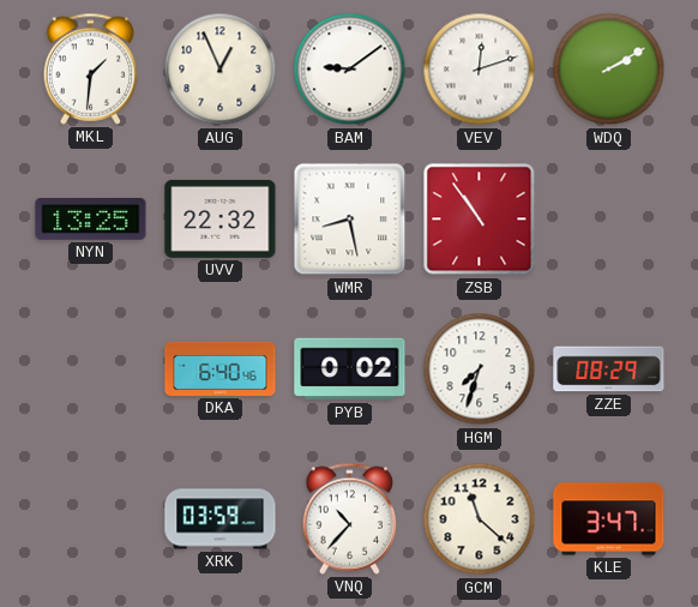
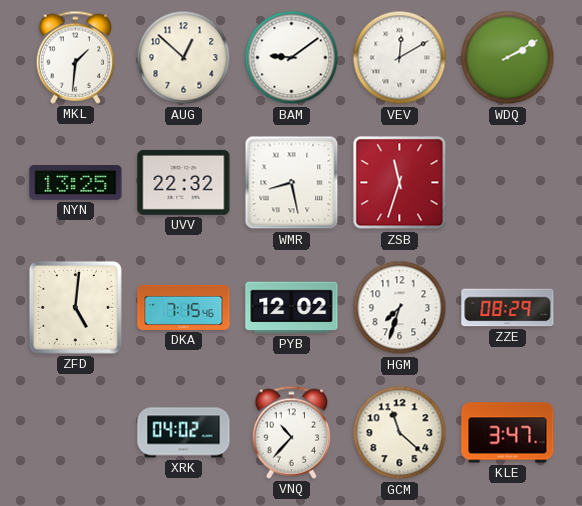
AUG: 12:56 -> 12:52
VEV: 12:12 -> 12:10
ZSB: 10:54 -> 11:33
ZFD: none -> 5:01
DKA: 6:40 -> 7:15
PYB: 0:02 -> 12:02
XRK: 03:59 -> 04:02
